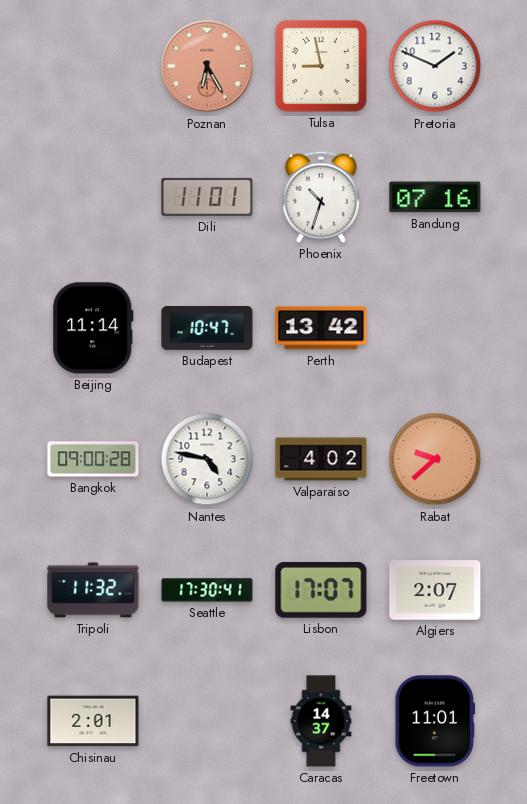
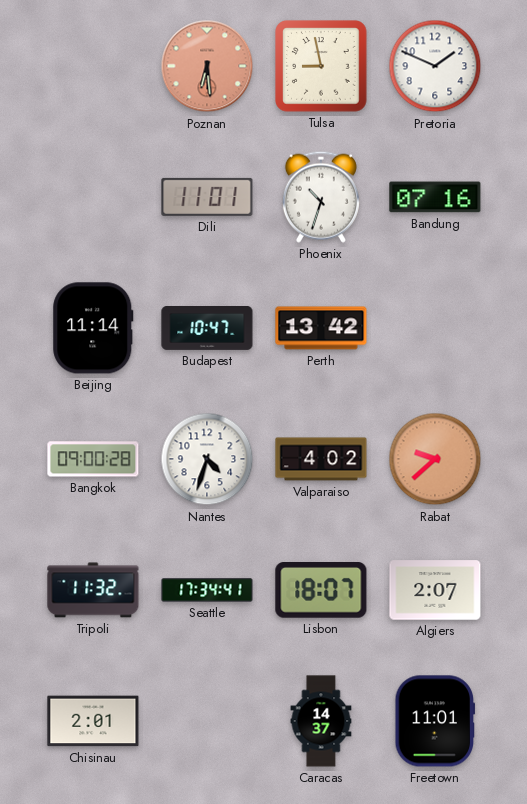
Poznan: 6:25 -> 6:29
Nantes: 4:47 -> 4:33
Seattle: 17:30 -> 17:34
Lisbon: 17:07 -> 18:07
